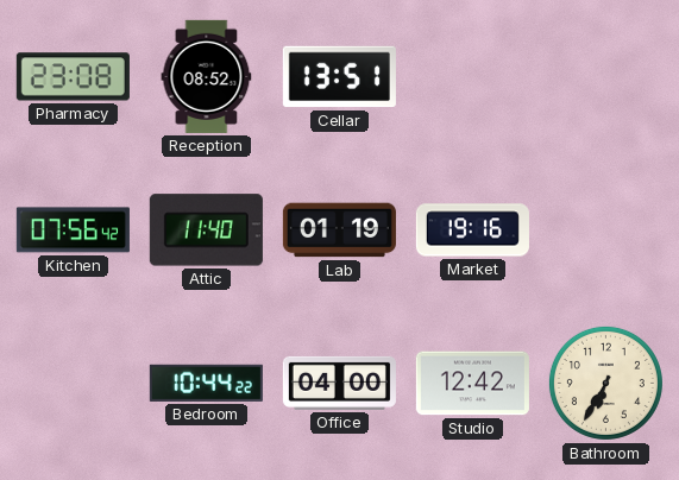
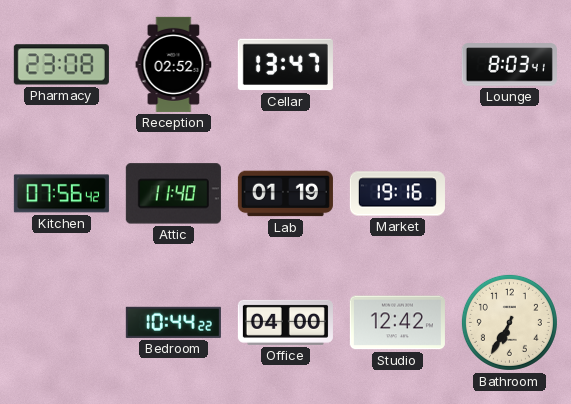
Reception: 08:52 -> 02:52
Cellar: 13:51 -> 13:47
Lounge: none -> 8:03
